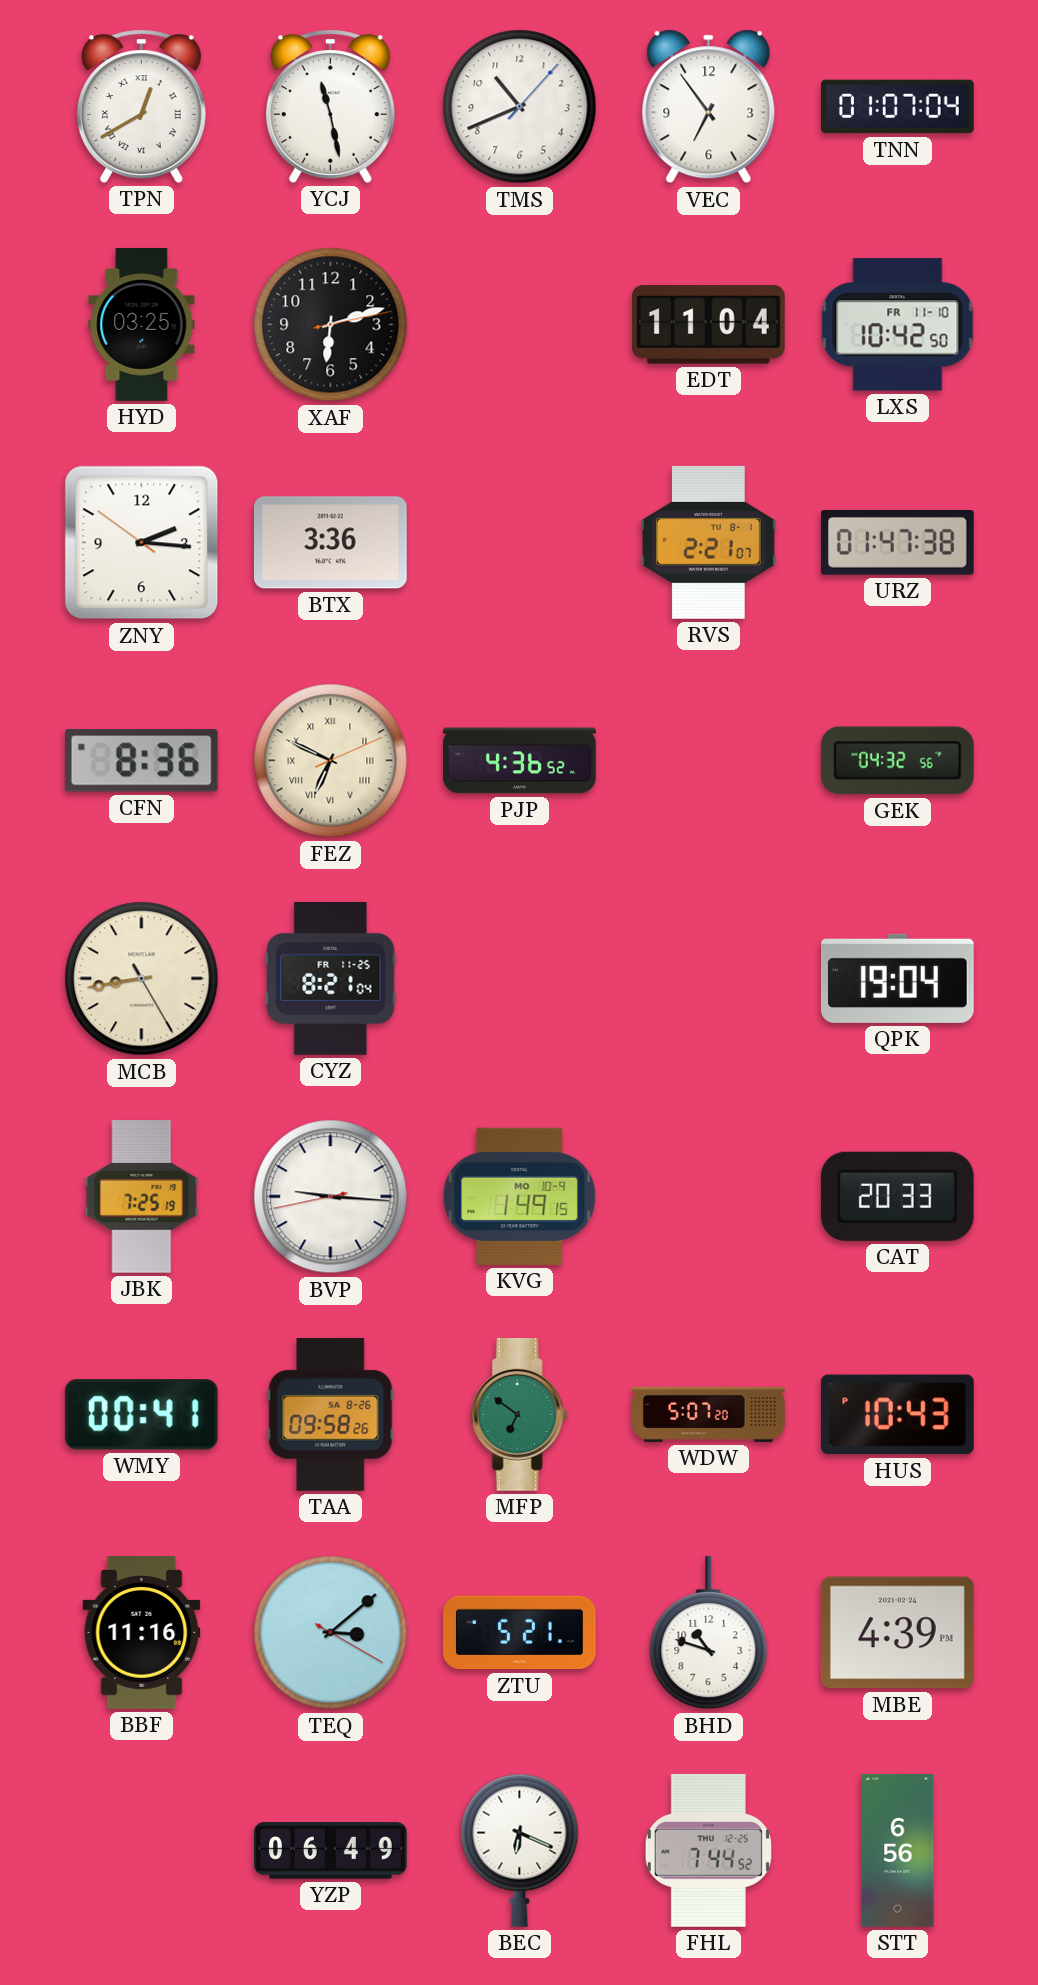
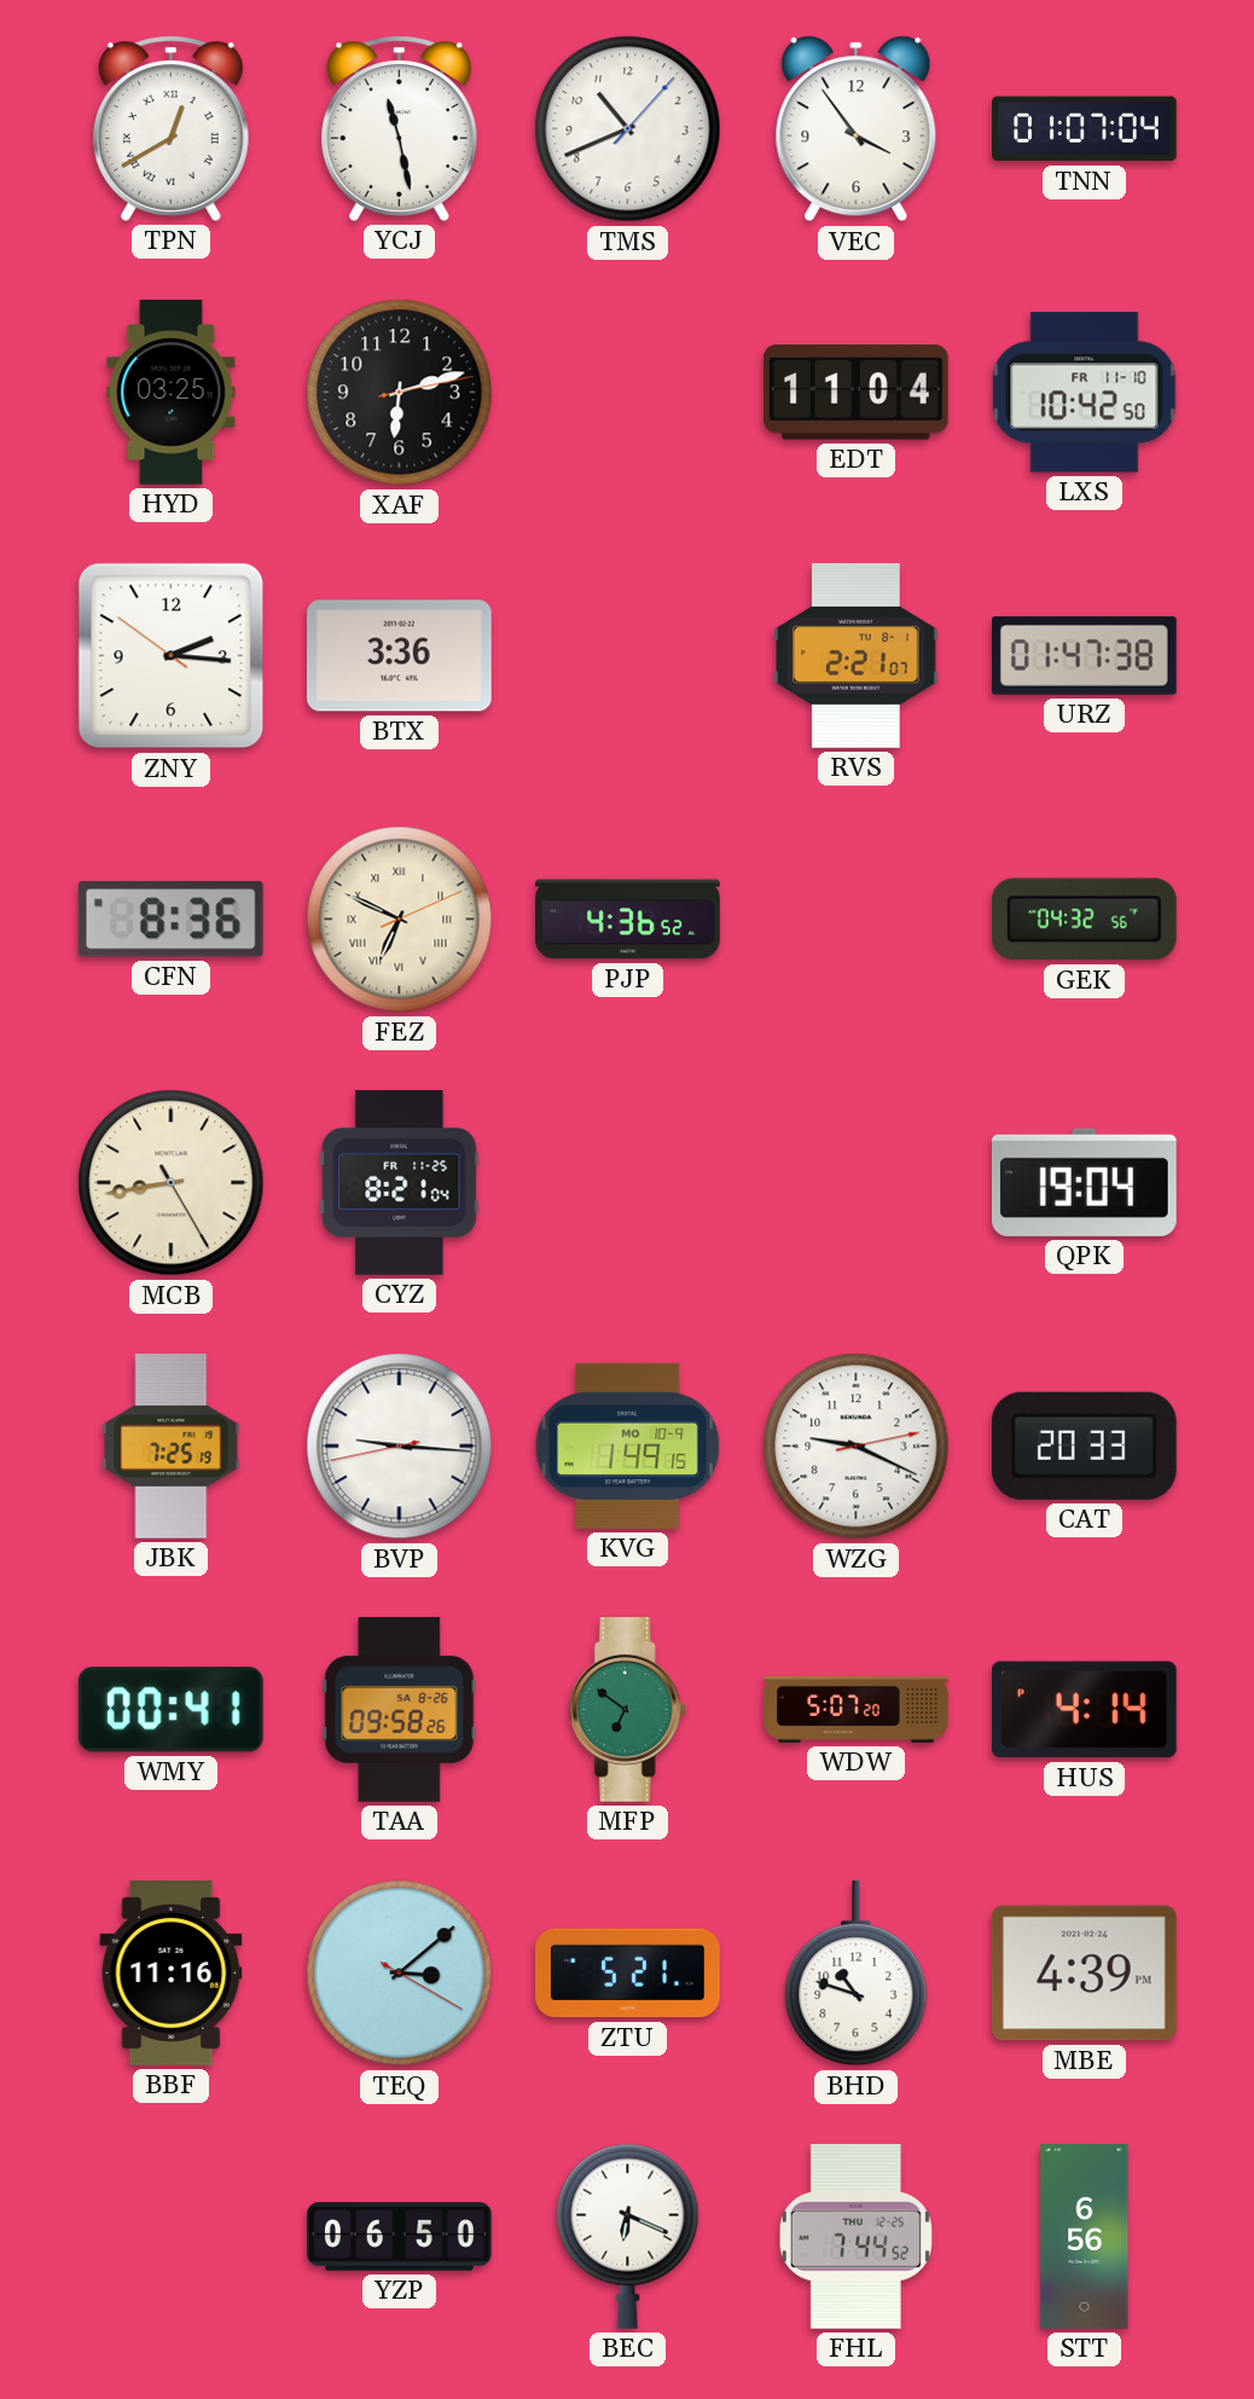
VEC: 6:54 -> 3:54
WZG: none -> 9:19
HUS: 10:43 -> 4:14
YZP: 06:49 -> 06:50
